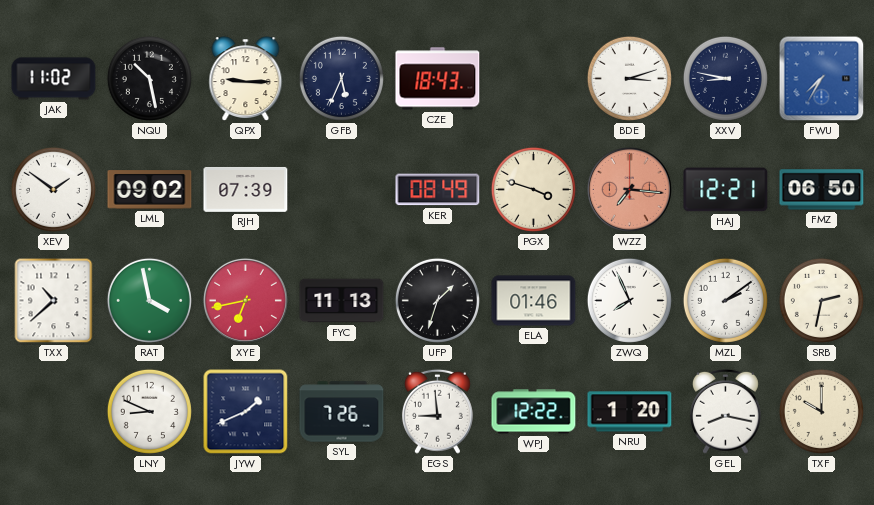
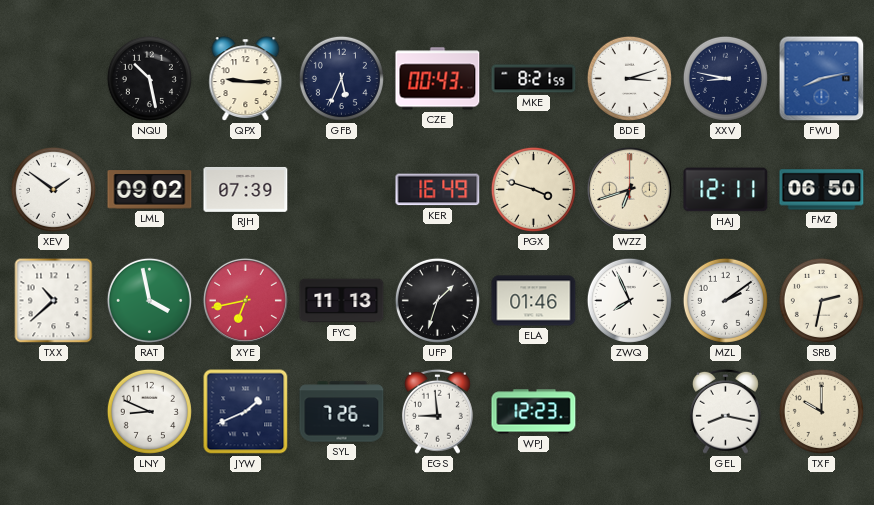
JAK: 11:02 -> none
CZE: 18:43 -> 00:43
MKE: none -> 8:21
FWU: 7:35 -> 8:13
KER: 08:49 -> 16:49
WZZ: 7:16 -> 6:42
WZZ dial: salmon -> cream
HAJ: 12:21 -> 12:11
WPJ: 12:22 -> 12:23
NRU: 1:20 -> none
